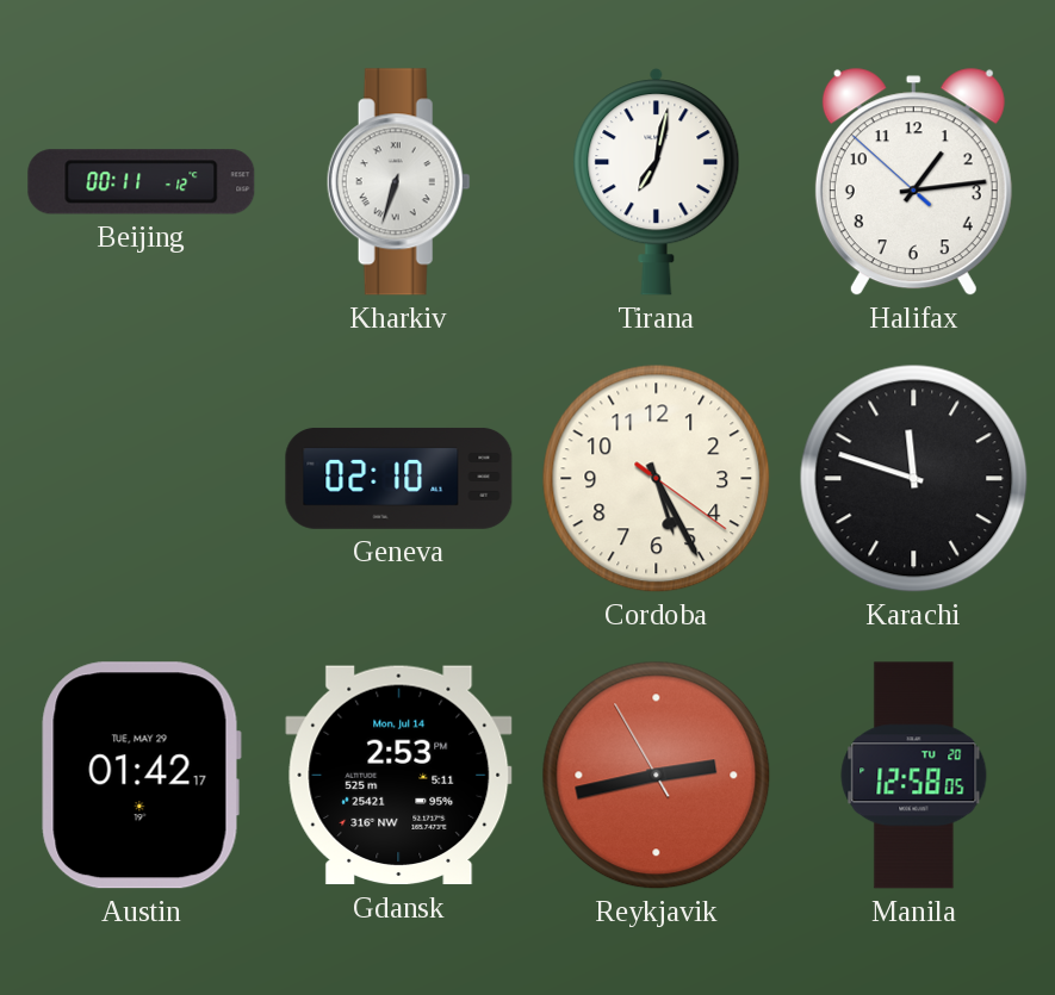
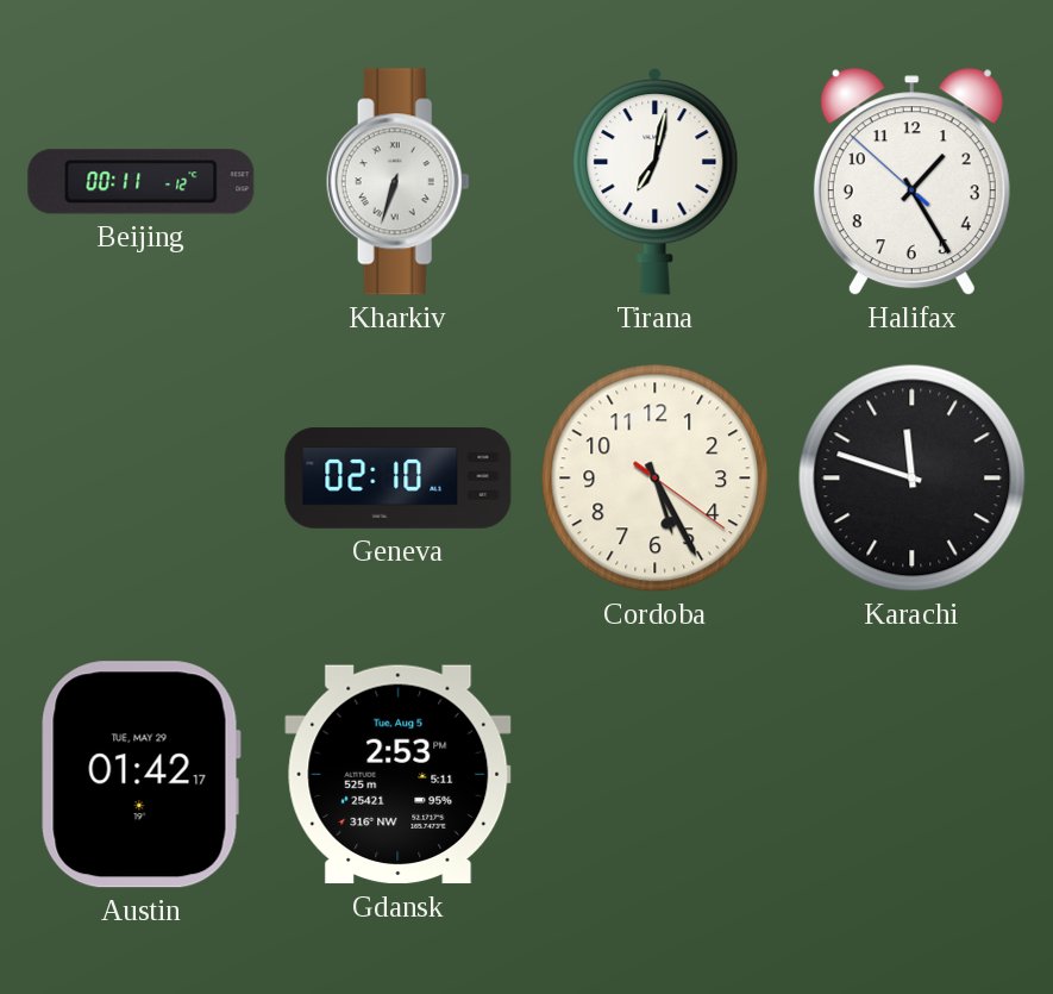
Halifax: 1:13 -> 1:24
Gdansk date: Mon, Jul 14 -> Tue, Aug 5
Reykjavik: 2:42 -> none
Manila: 12:58 -> none
